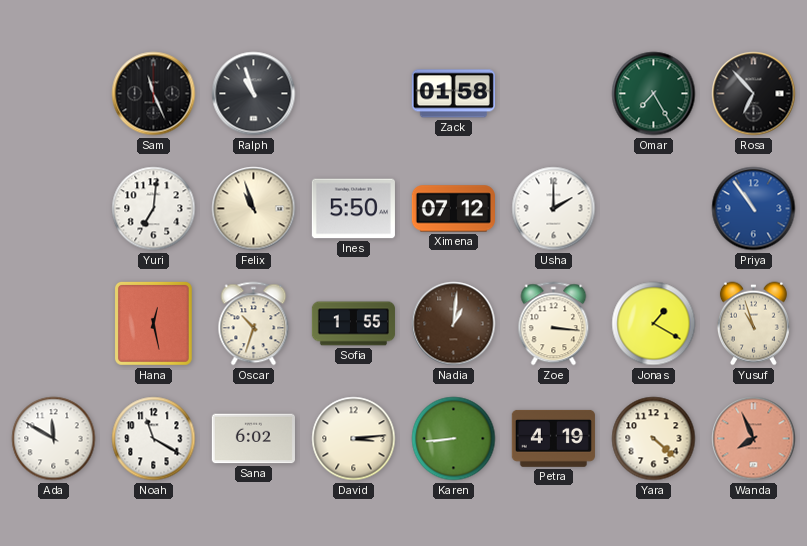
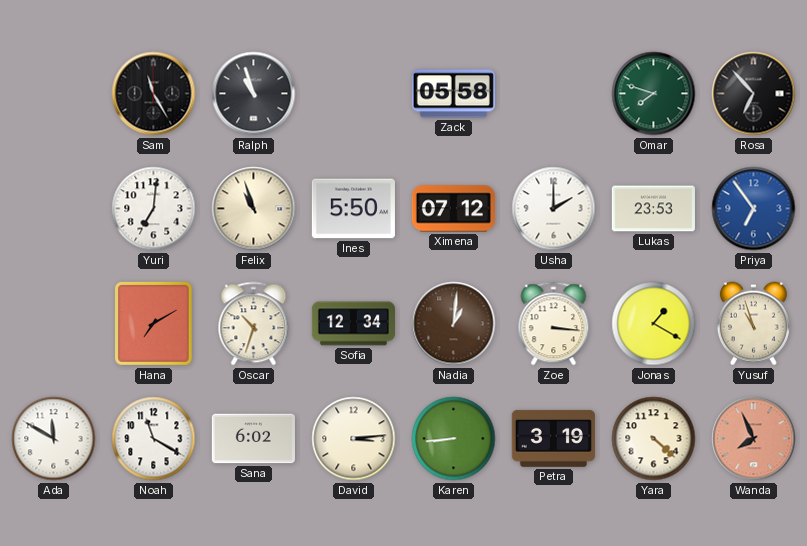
Sam: 11:26 -> 11:25
Zack: 01:58 -> 05:58
Omar: 7:25 -> 7:48
Lukas: none -> 23:53
Priya: 10:54 -> 6:54
Hana: 12:28 -> 7:10
Sofia: 1:55 -> 12:34
Petra: 4:19 -> 3:19
